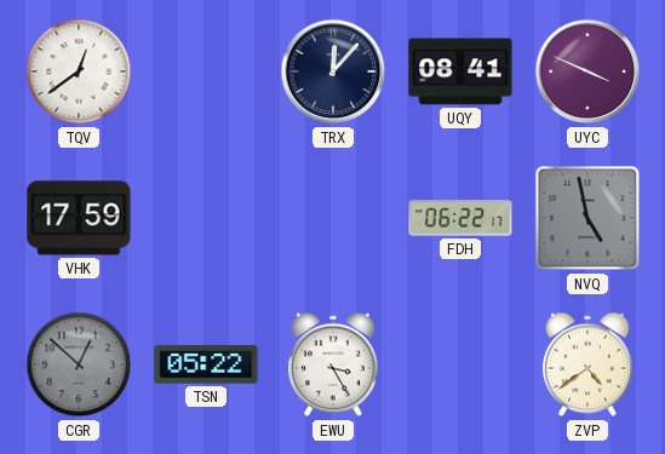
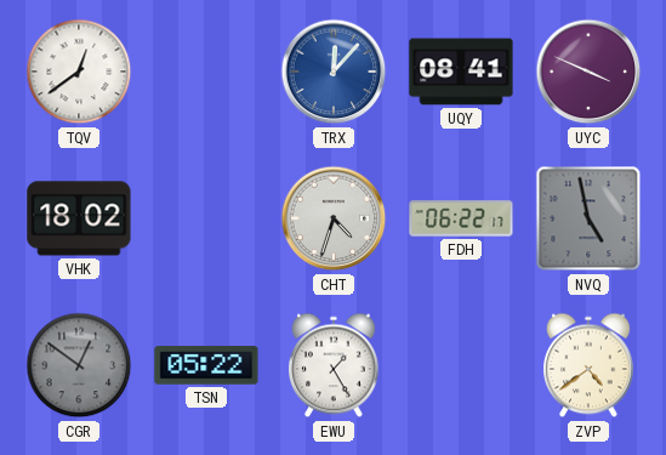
TRX dial: navy -> blue
VHK: 17:59 -> 18:02
CHT: none -> 4:33
CGR: 12:52 -> 12:51
EWU: 3:25 -> 1:25
